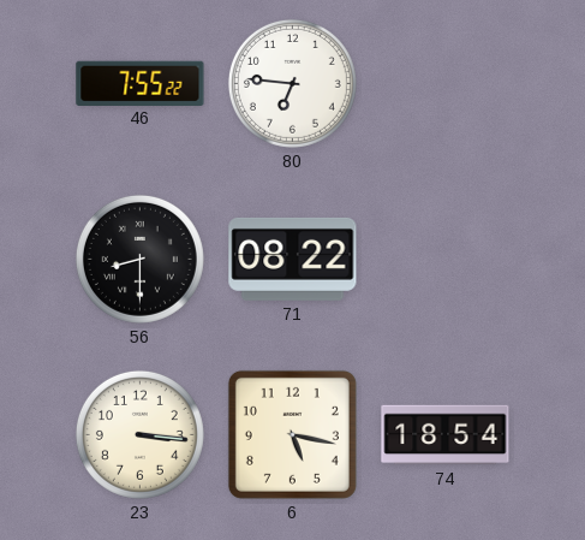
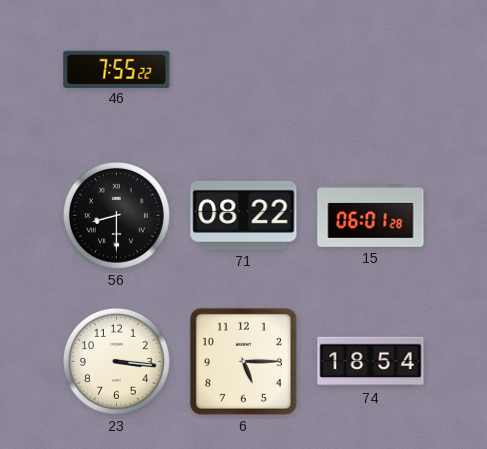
80: 6:46 -> none
15: none -> 06:01
6: 5:17 -> 5:15
